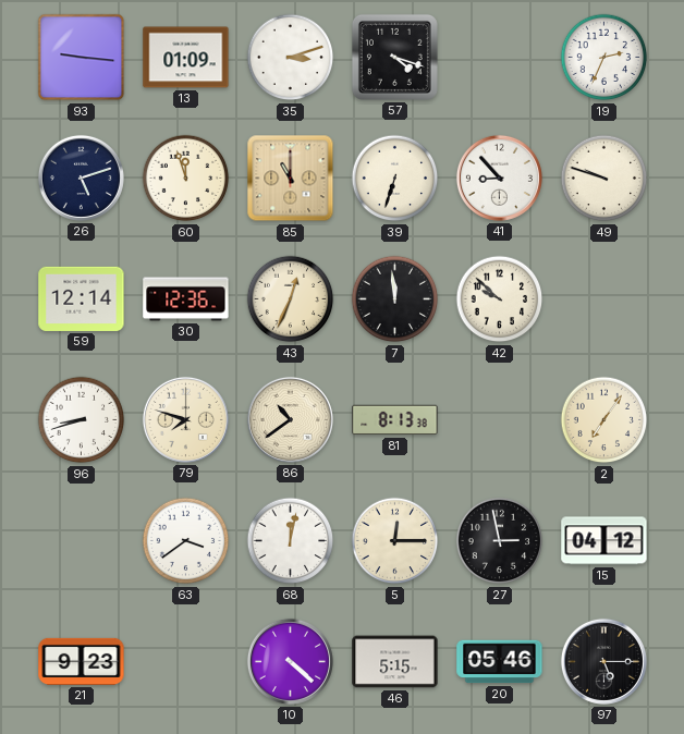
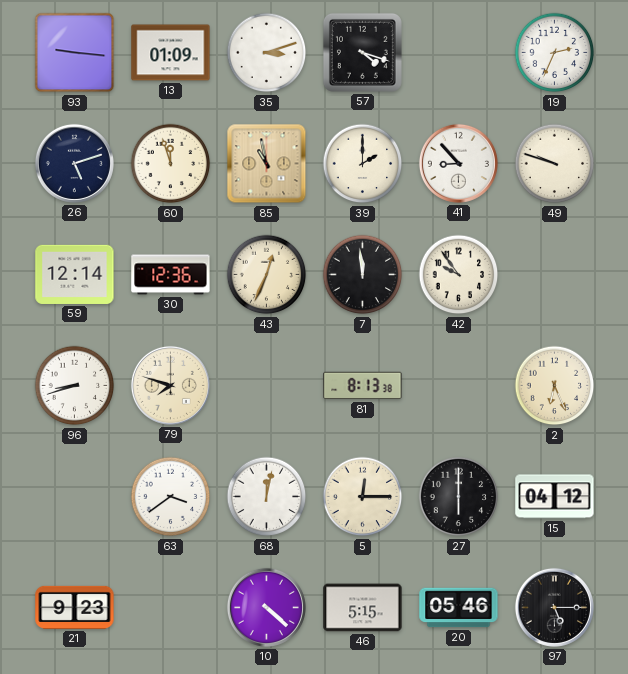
85: 11:00 -> 10:58
39: 6:33 -> 2:00
42: 9:52 -> 9:54
86: 10:39 -> none
2: 7:06 -> 6:26
27: 2:58 -> 6:00
